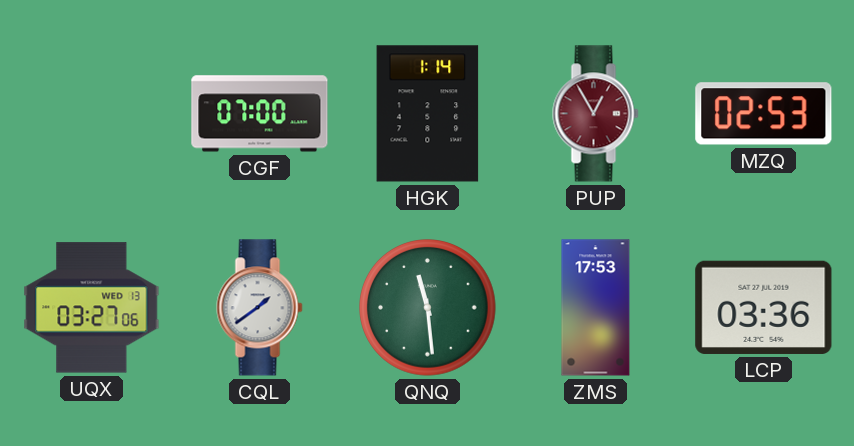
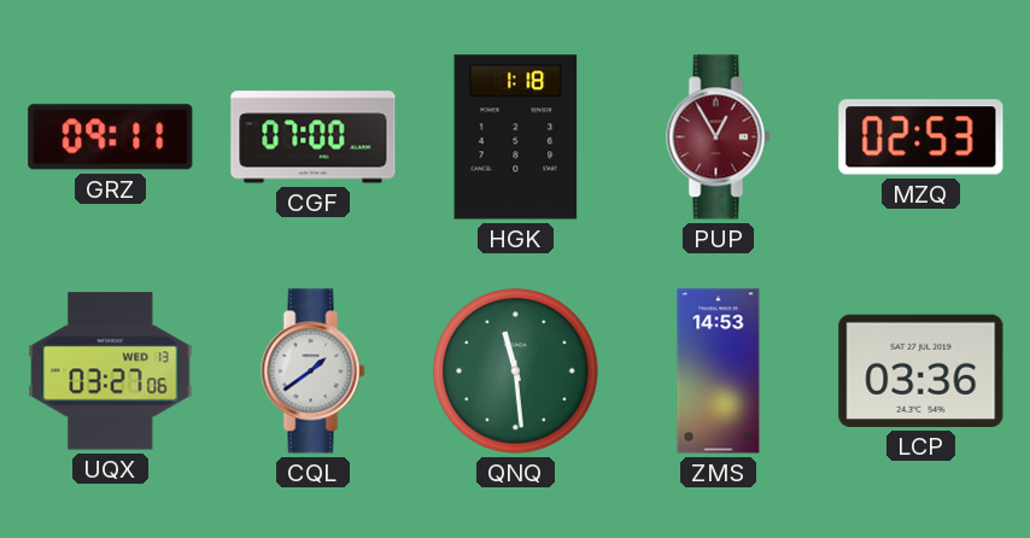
GRZ: none -> 09:11
HGK: 1:14 -> 1:18
ZMS: 17:53 -> 14:53
